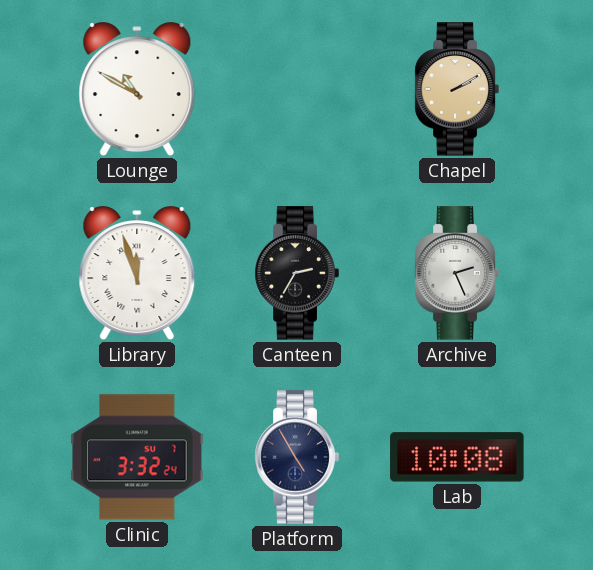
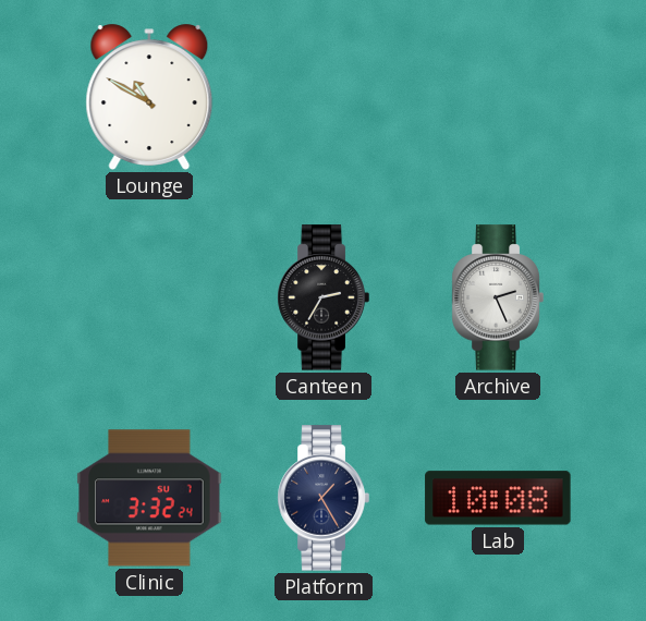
Chapel: 2:10 -> none
Library: 11:57 -> none
Platform: 4:55 -> 1:25
